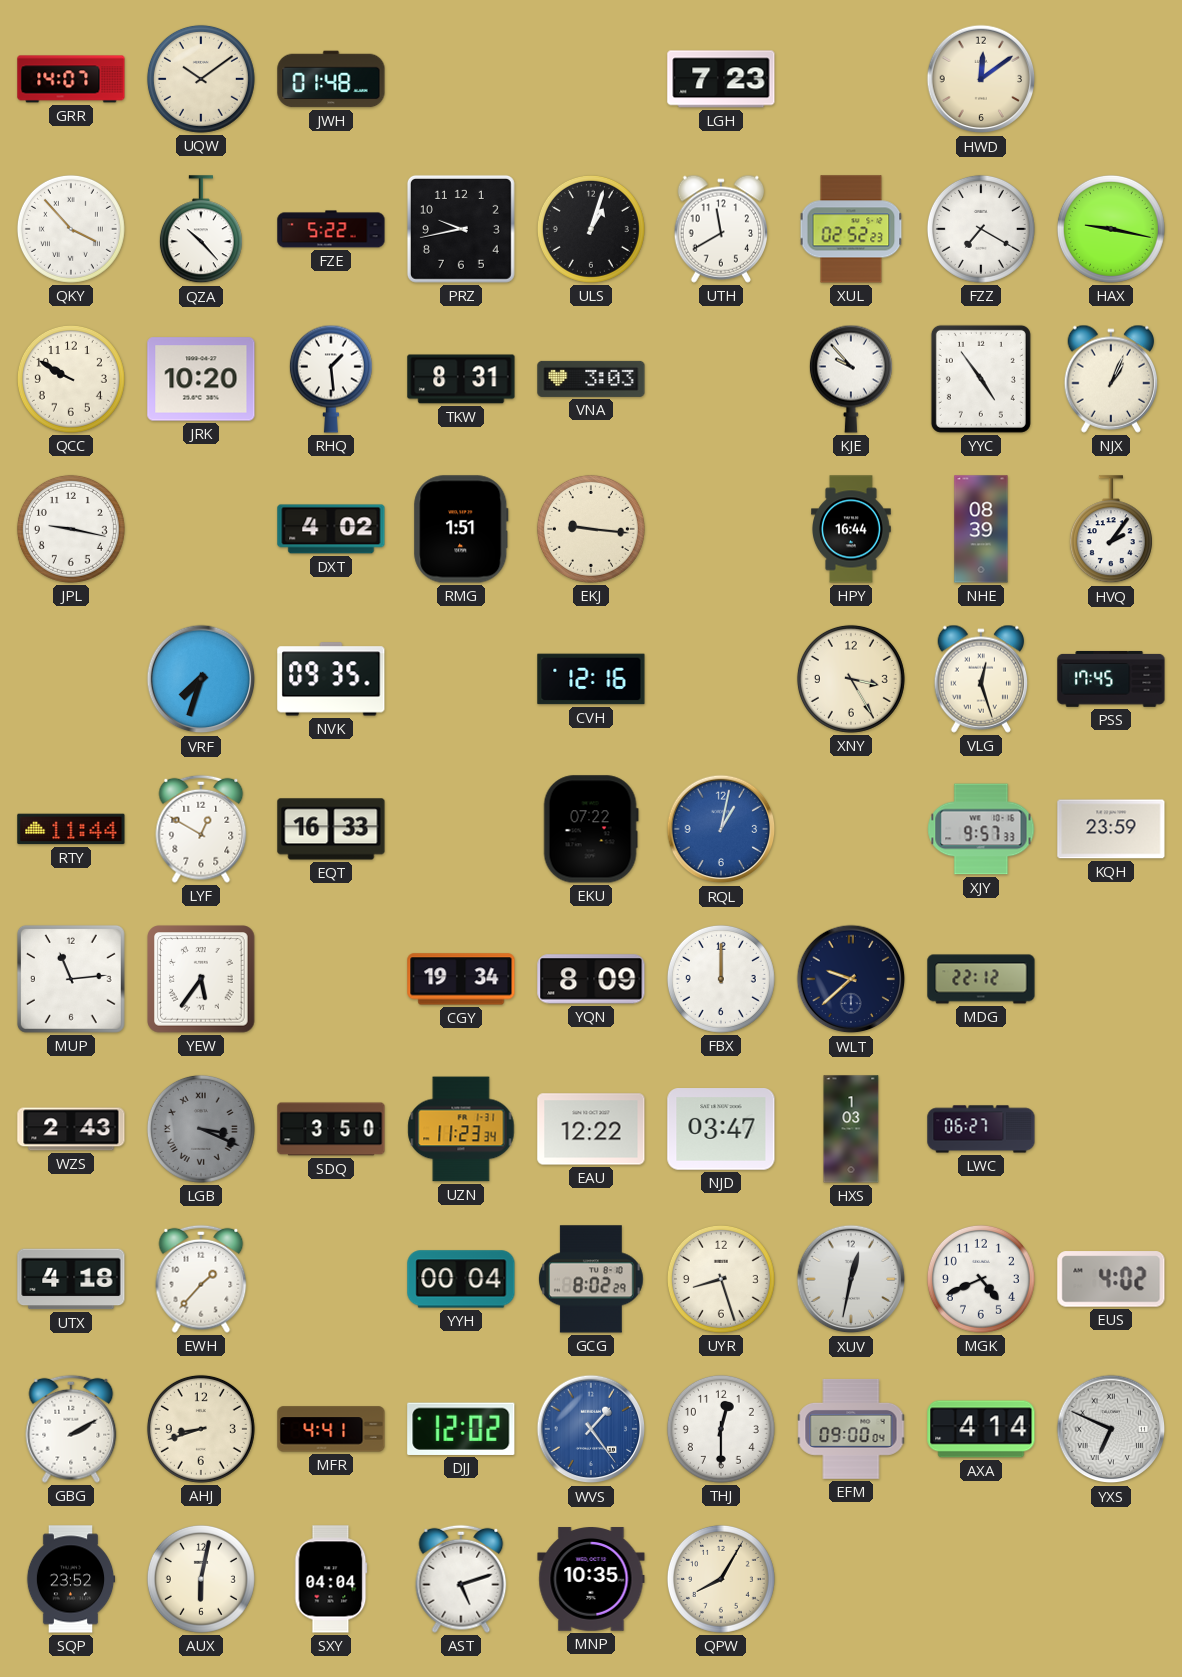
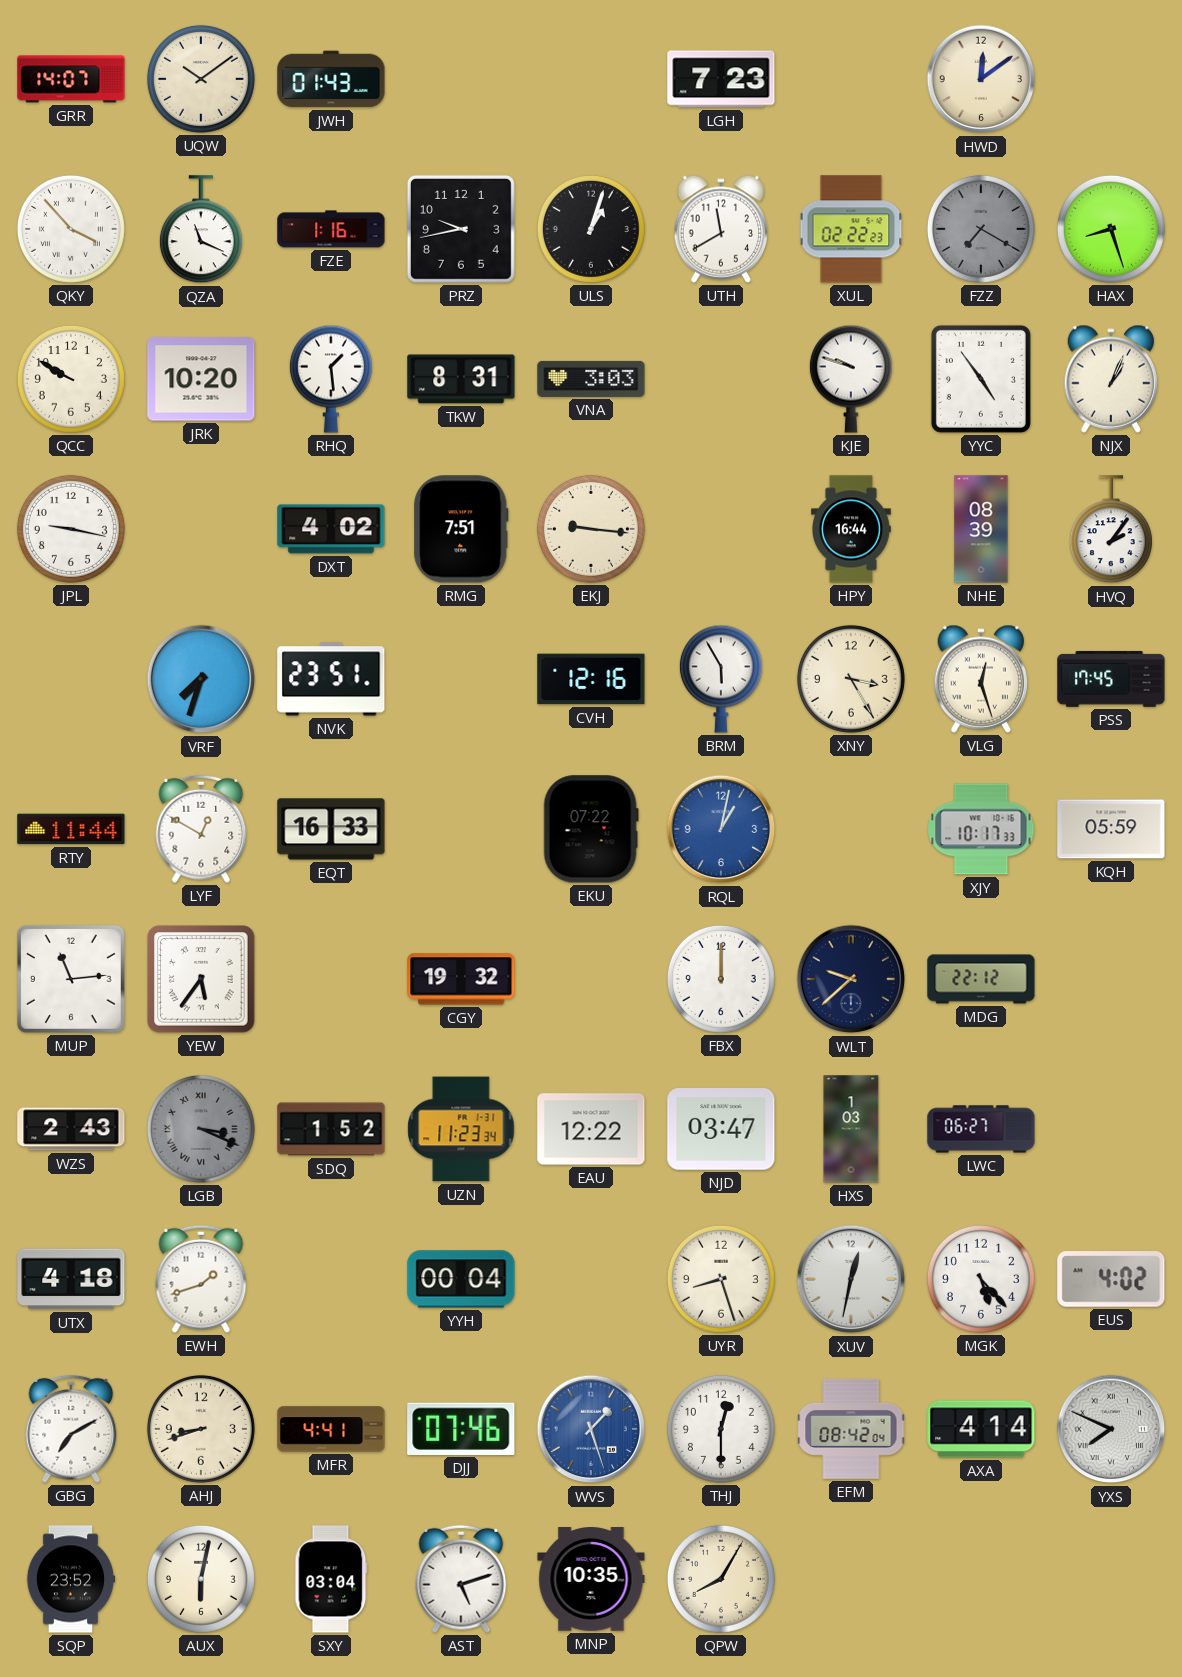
JWH: 01:48 -> 01:43
QZA: 10:23 -> 11:19
FZE: 5:22 -> 1:16
XUL: 02:52 -> 02:22
FZZ dial: white -> grey
HAX: 9:17 -> 8:27
KJE: 9:53 -> 9:48
RMG: 1:51 -> 7:51
NVK: 09:35 -> 23:51
BRM: none -> 5:55
XJY: 9:57 -> 10:17
KQH: 23:59 -> 05:59
CGY: 19:34 -> 19:32
YQN: 8:09 -> none
SDQ: 3:50 -> 1:52
EWH: 1:37 -> 1:42
GCG: 8:02 -> none
MGK: 4:41 -> 5:23
GBG: 2:10 -> 7:10
DJJ: 12:02 -> 07:46
WVS: 1:24 -> 1:27
EFM: 09:00 -> 08:42
YXS: 6:49 -> 7:49
SXY: 04:04 -> 03:04
